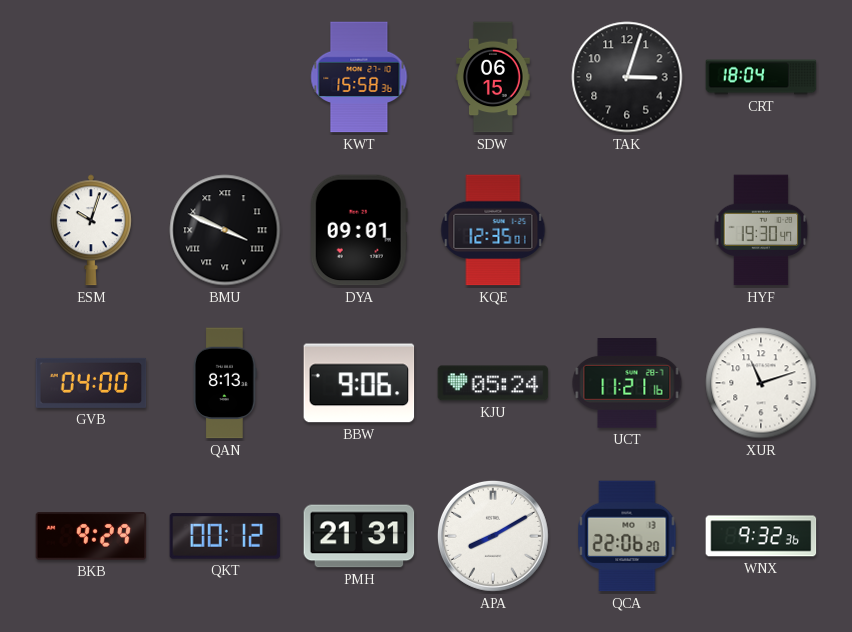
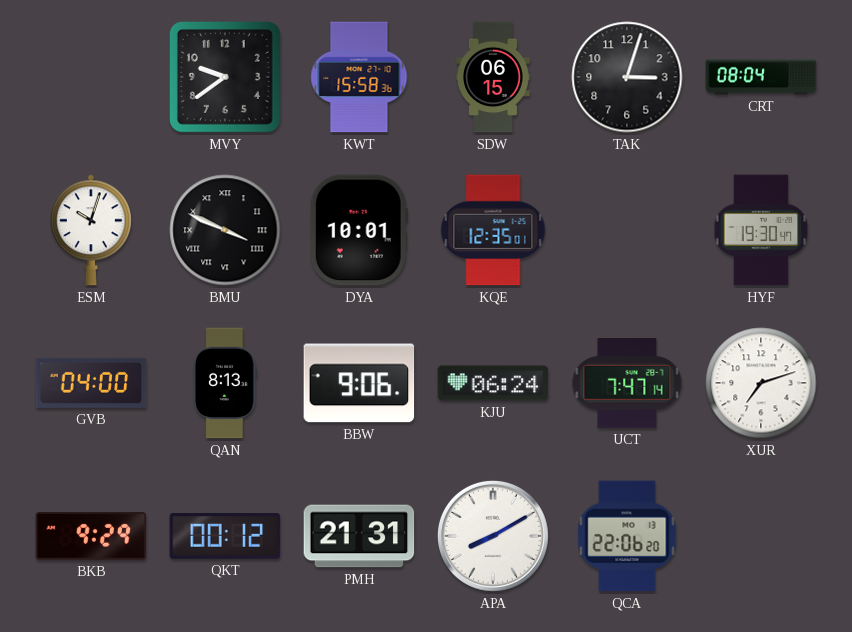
MVY: none -> 9:39
CRT: 18:04 -> 08:04
DYA: 09:01 -> 10:01
KJU: 05:24 -> 06:24
UCT: 11:21 -> 7:47
XUR: 11:12 -> 7:12
WNX: 9:32 -> none
